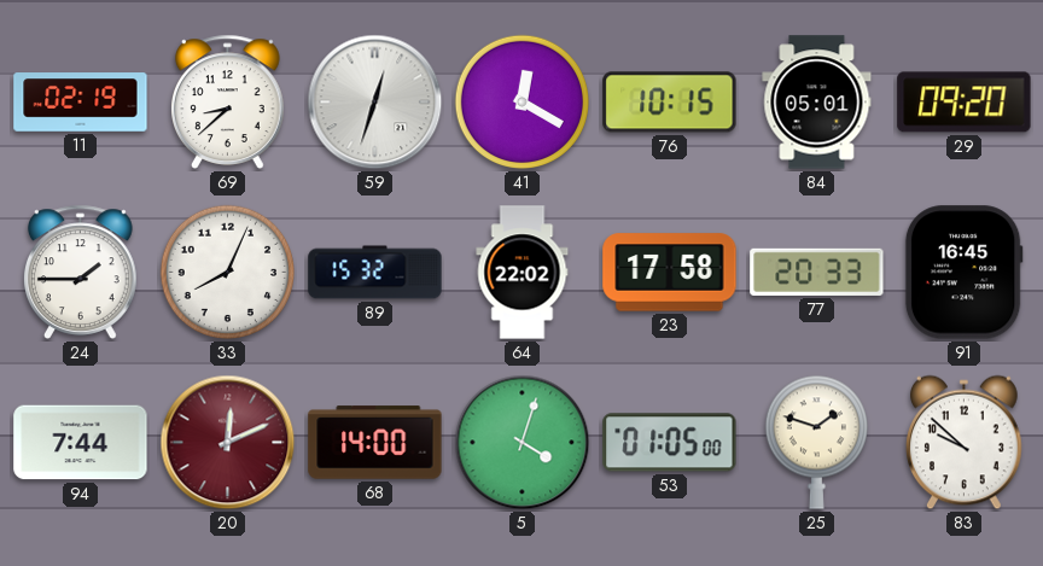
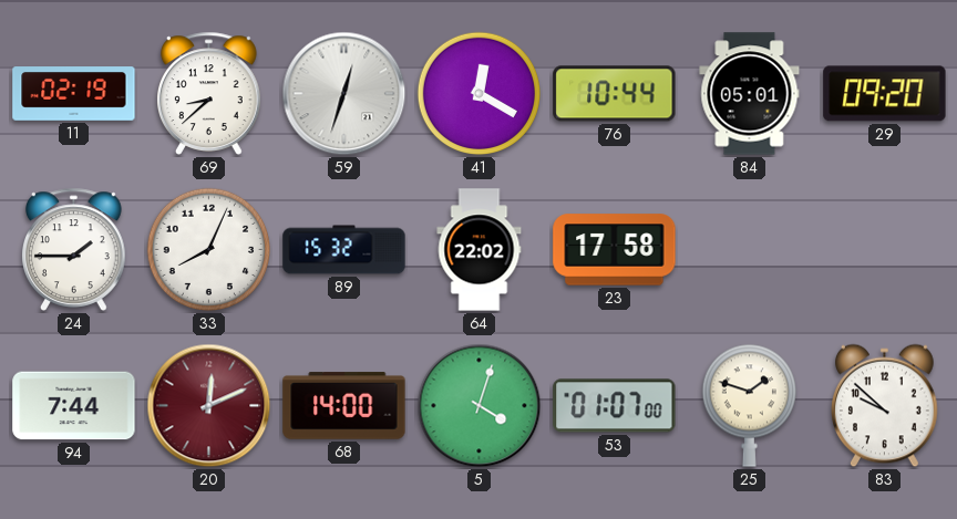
76: 10:15 -> 10:44
77: 20:33 -> none
91: 16:45 -> none
53: 01:05 -> 01:07
